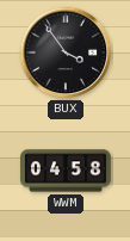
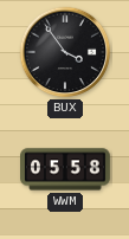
WWM: 04:58 -> 05:58
